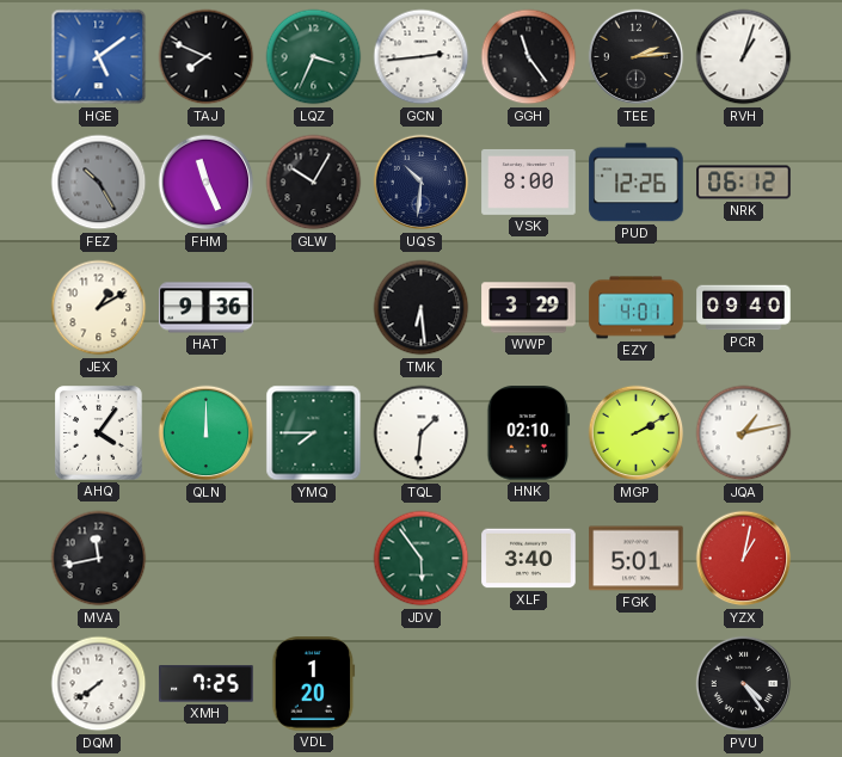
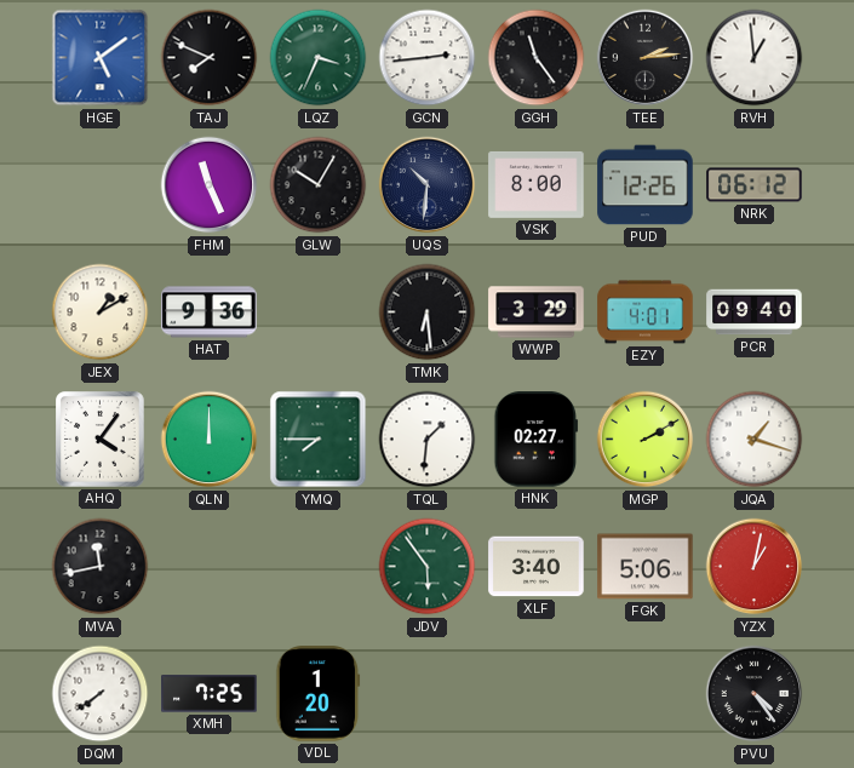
RVH: 1:03 -> 12:59
FEZ: 10:25 -> none
HNK: 02:10 -> 02:27
JQA: 1:13 -> 1:18
FGK: 5:01 -> 5:06
